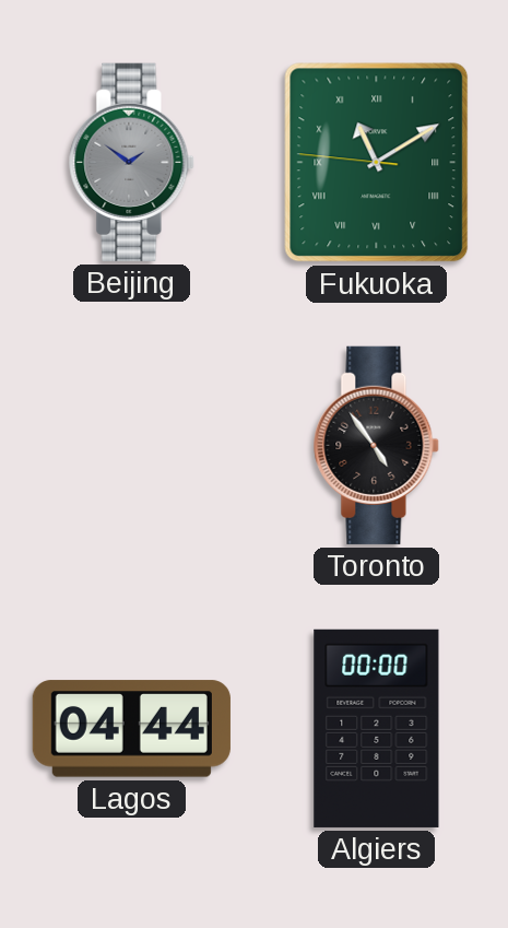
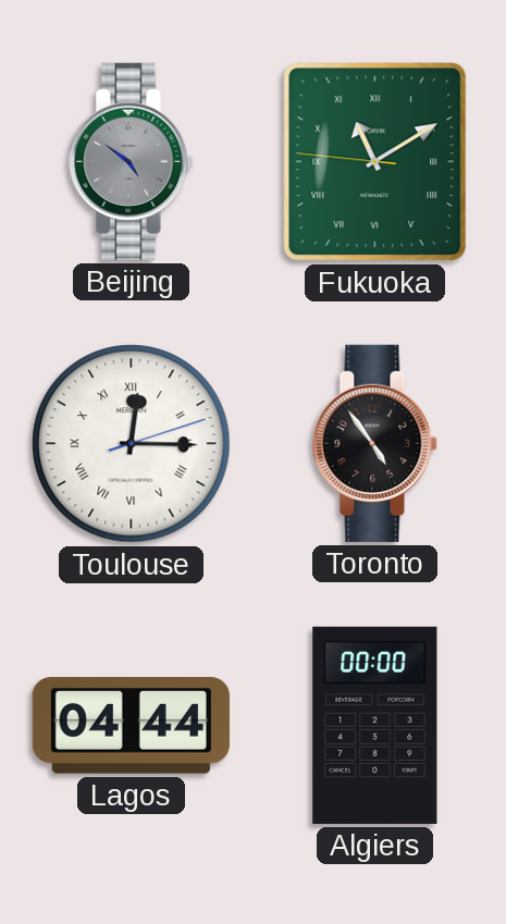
Beijing: 1:51 -> 4:51
Toulouse: none -> 12:15
